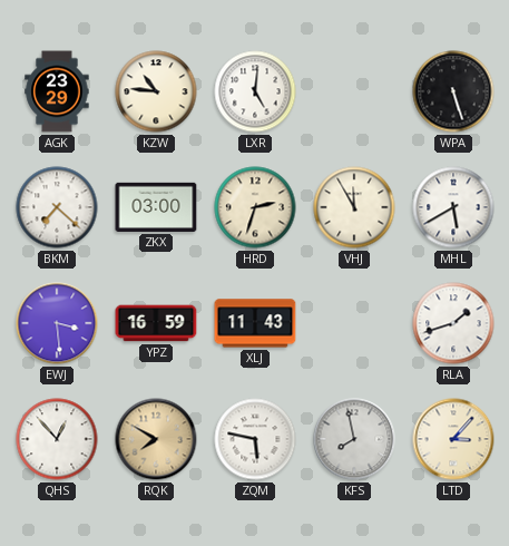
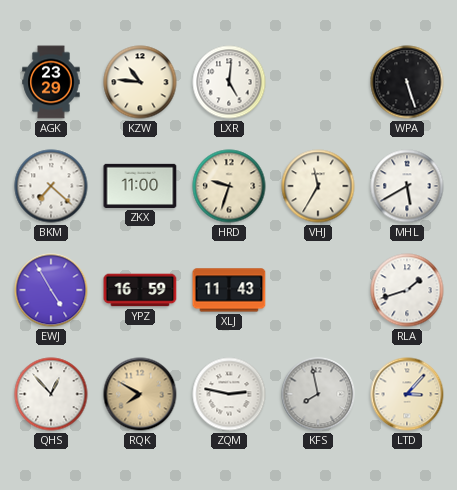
ZKX: 03:00 -> 11:00
HRD: 2:33 -> 9:33
VHJ: 11:55 -> 11:35
EWJ: 3:29 -> 4:55
ZQM: 5:47 -> 2:47
